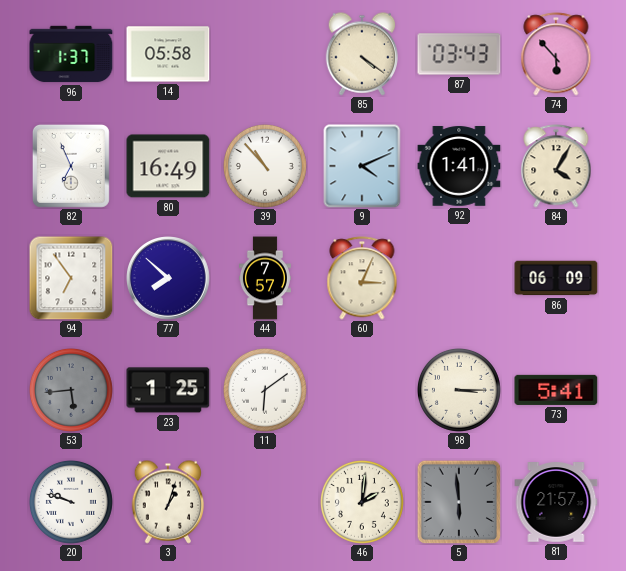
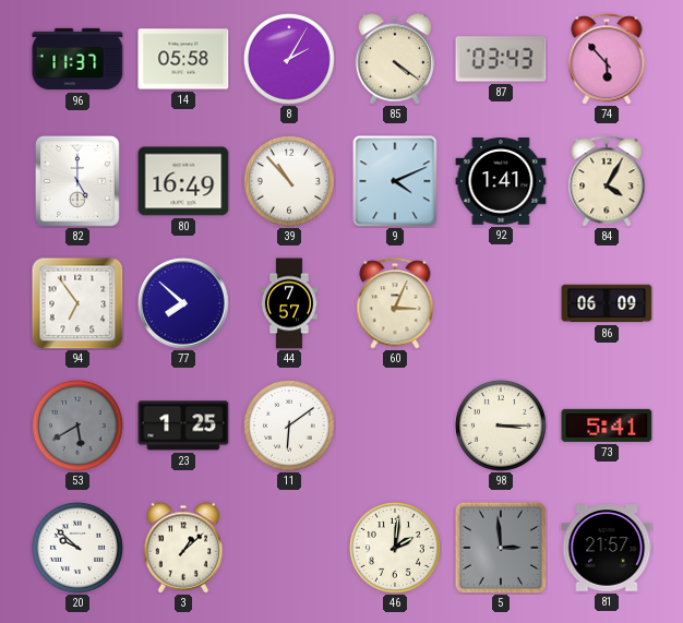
96: 1:37 -> 11:37
8: none -> 2:05
82: 6:56 -> 5:00
53: 5:44 -> 5:40
20: 9:48 -> 9:52
3: 1:03 -> 1:08
5: 5:59 -> 2:59
